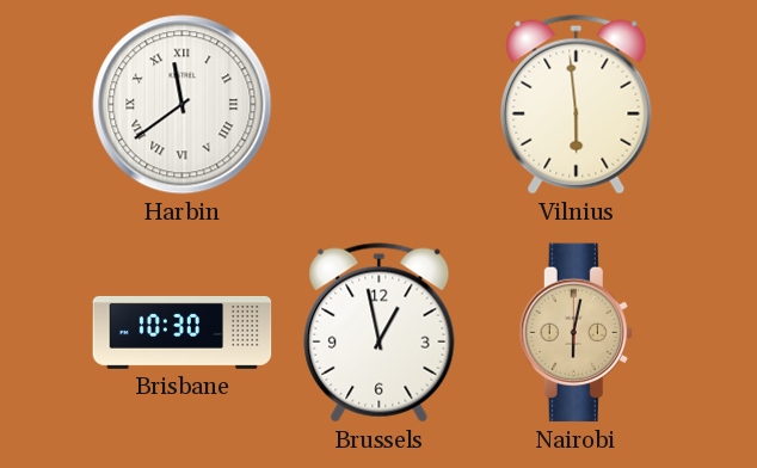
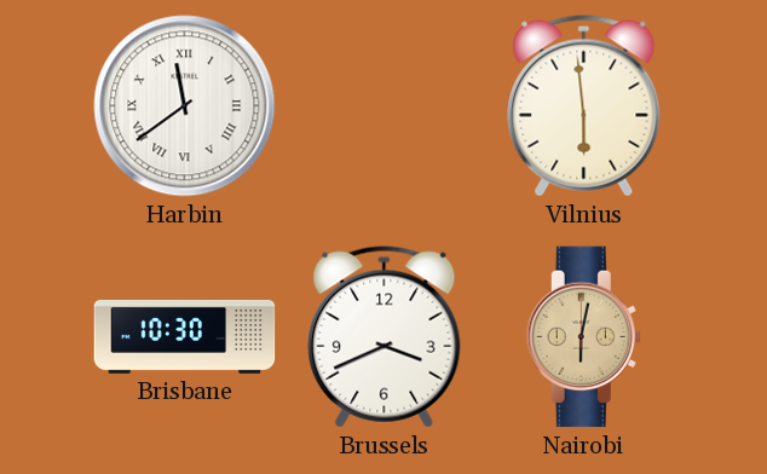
Brussels: 12:58 -> 3:41
